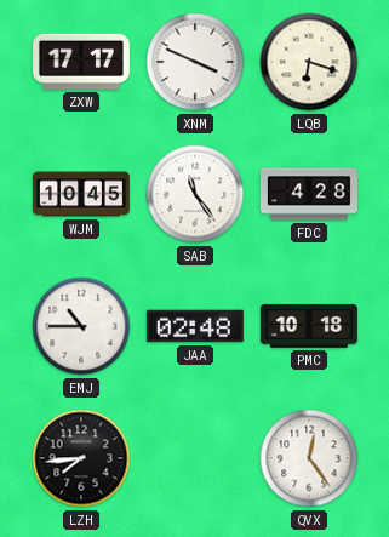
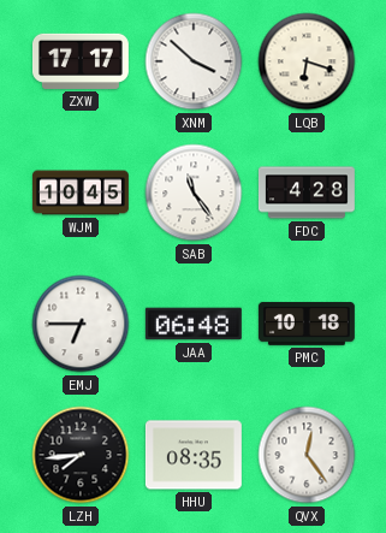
XNM: 3:49 -> 3:52
EMJ: 10:45 -> 6:45
JAA: 02:48 -> 06:48
HHU: none -> 08:35
